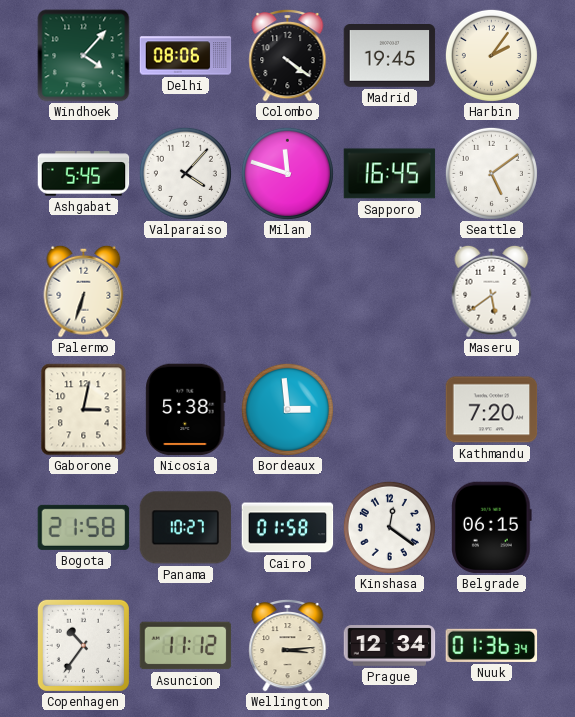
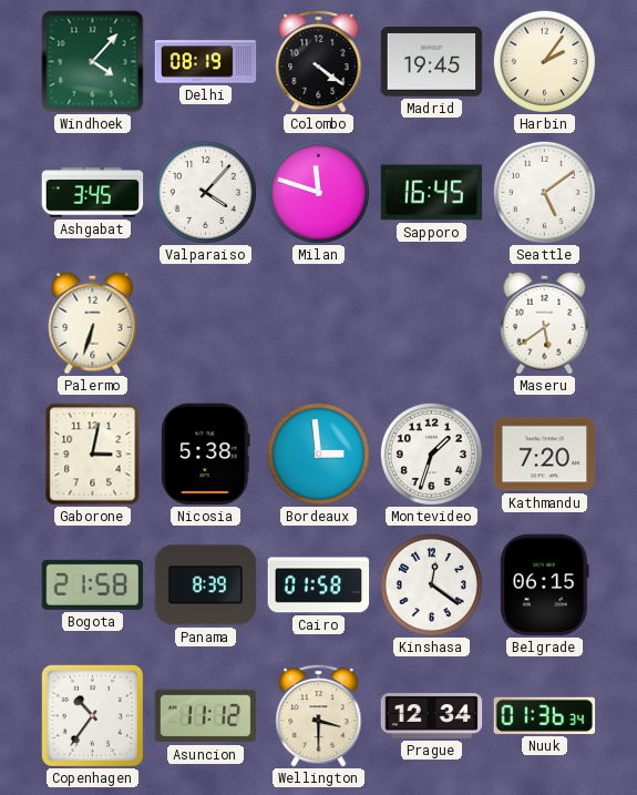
Delhi: 08:06 -> 08:19
Ashgabat: 5:45 -> 3:45
Montevideo: none -> 1:33
Panama: 10:27 -> 8:39
Wellington: 3:14 -> 3:30
